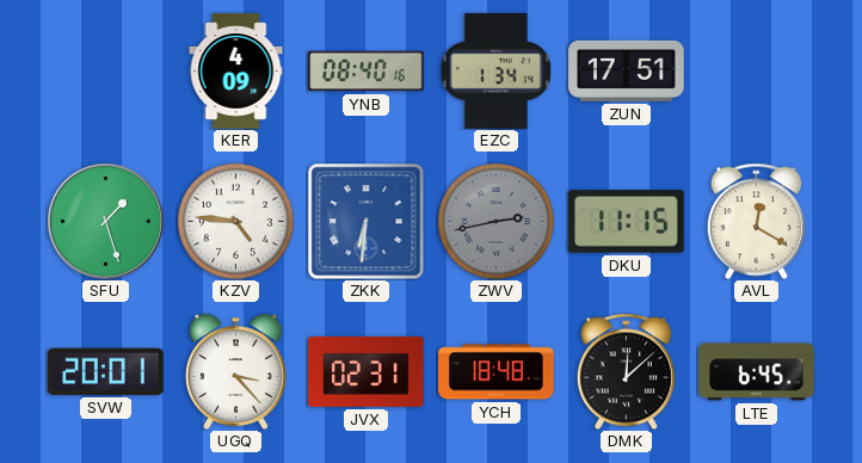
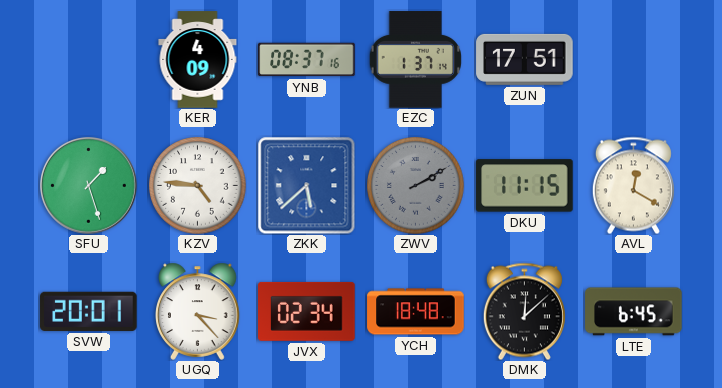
YNB: 08:40 -> 08:37
EZC: 1:34 -> 1:37
ZKK: 6:31 -> 5:38
ZWV: 2:43 -> 2:10
JVX: 02:31 -> 02:34
